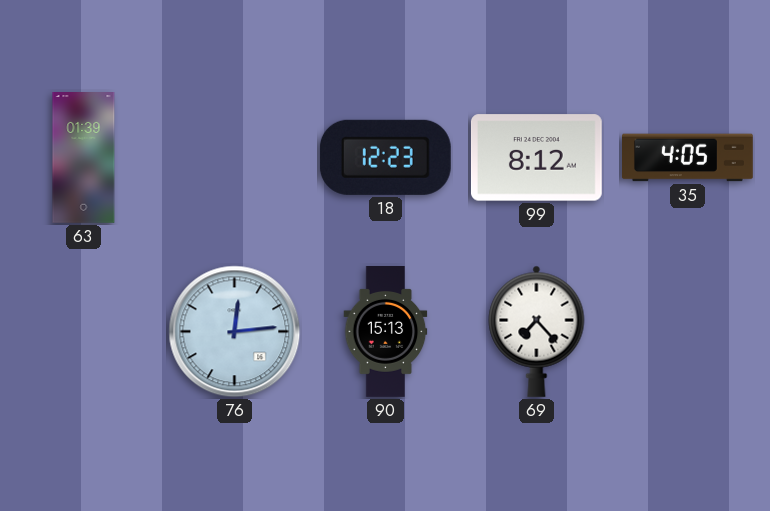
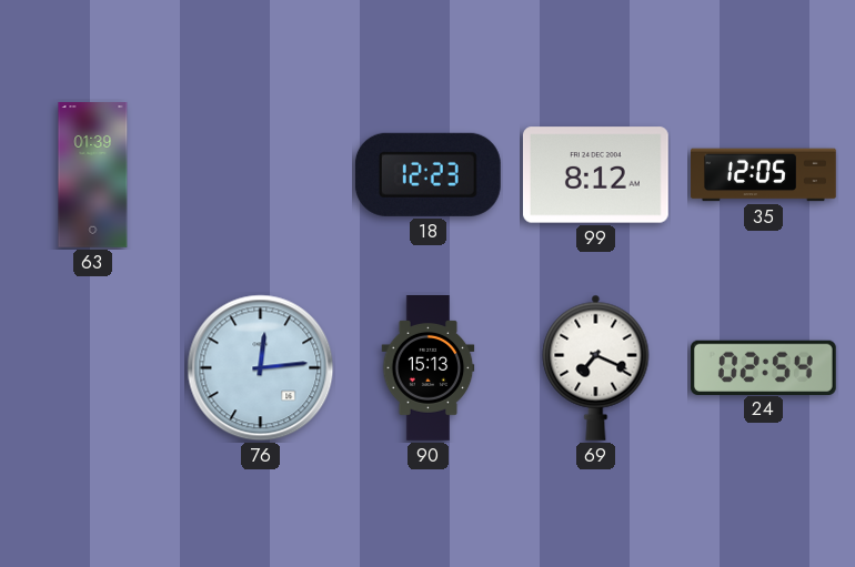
35: 4:05 -> 12:05
69: 7:23 -> 7:19
24: none -> 02:54
